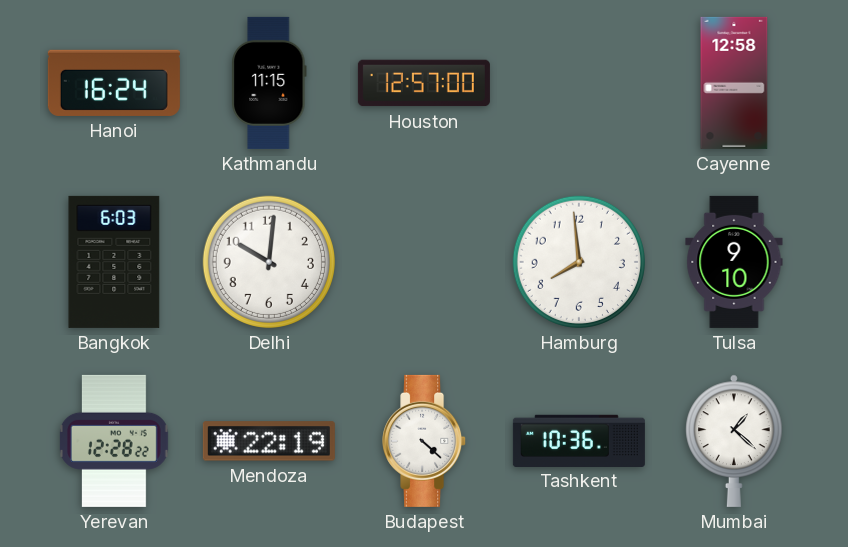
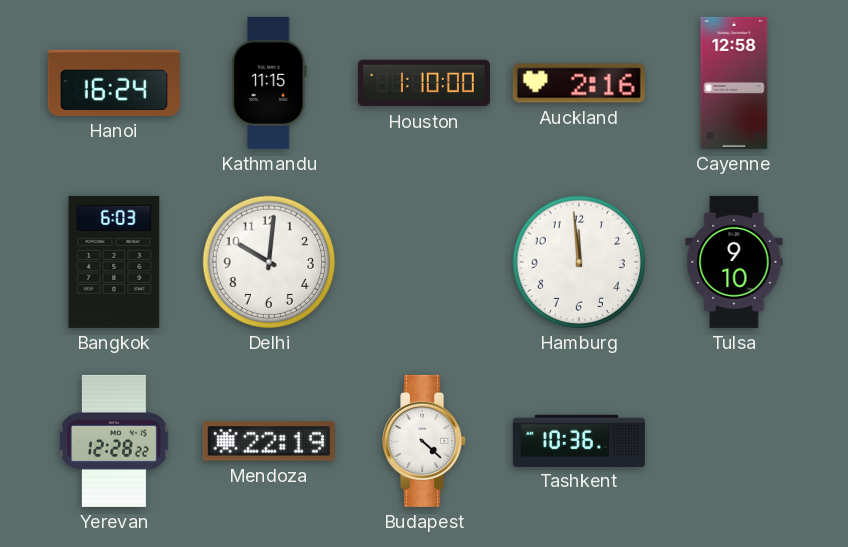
Houston: 12:57 -> 1:10
Auckland: none -> 2:16
Hamburg: 7:59 -> 11:59
Mumbai: 1:22 -> none
